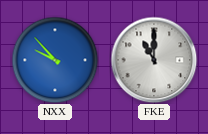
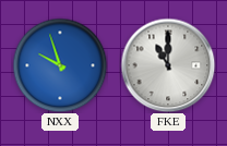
NXX: 9:53 -> 9:57
